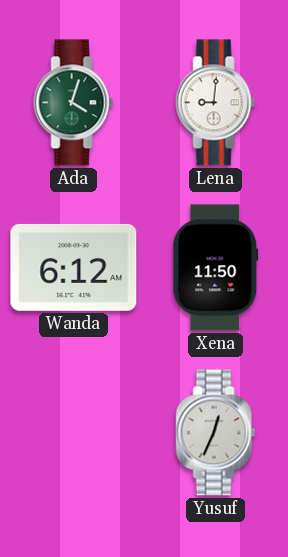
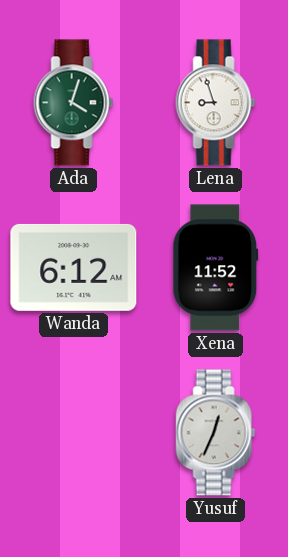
Lena: 9:01 -> 8:57
Xena: 11:50 -> 11:52
